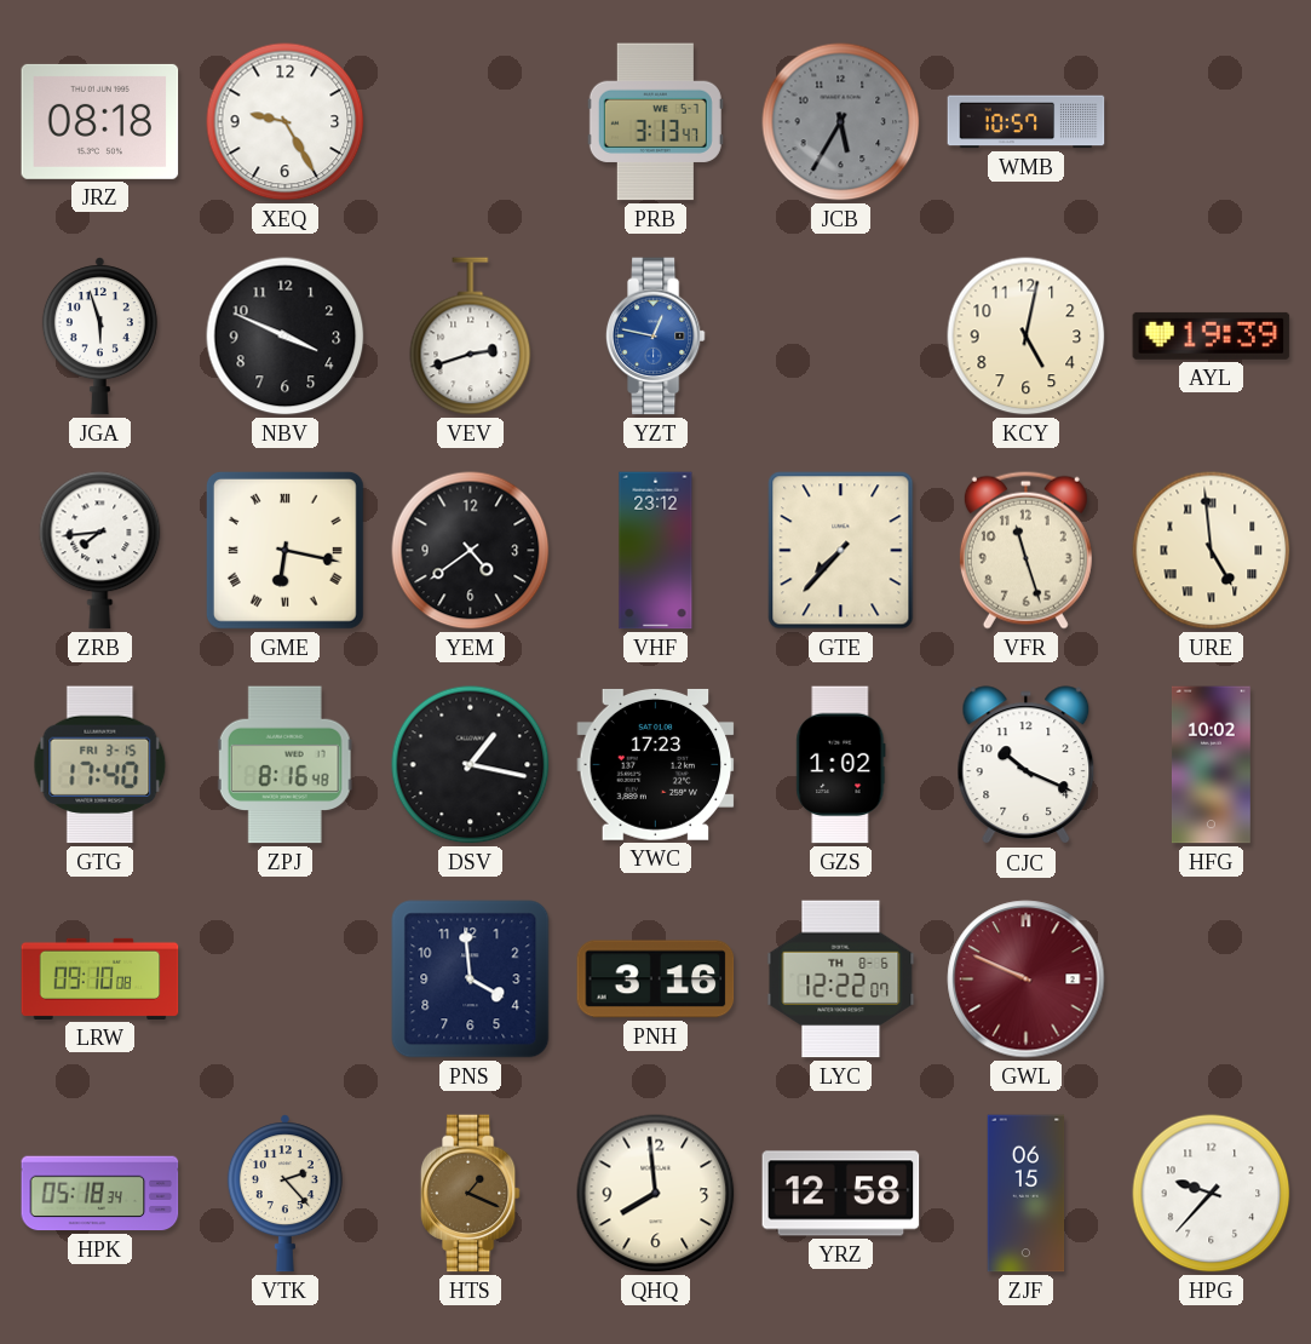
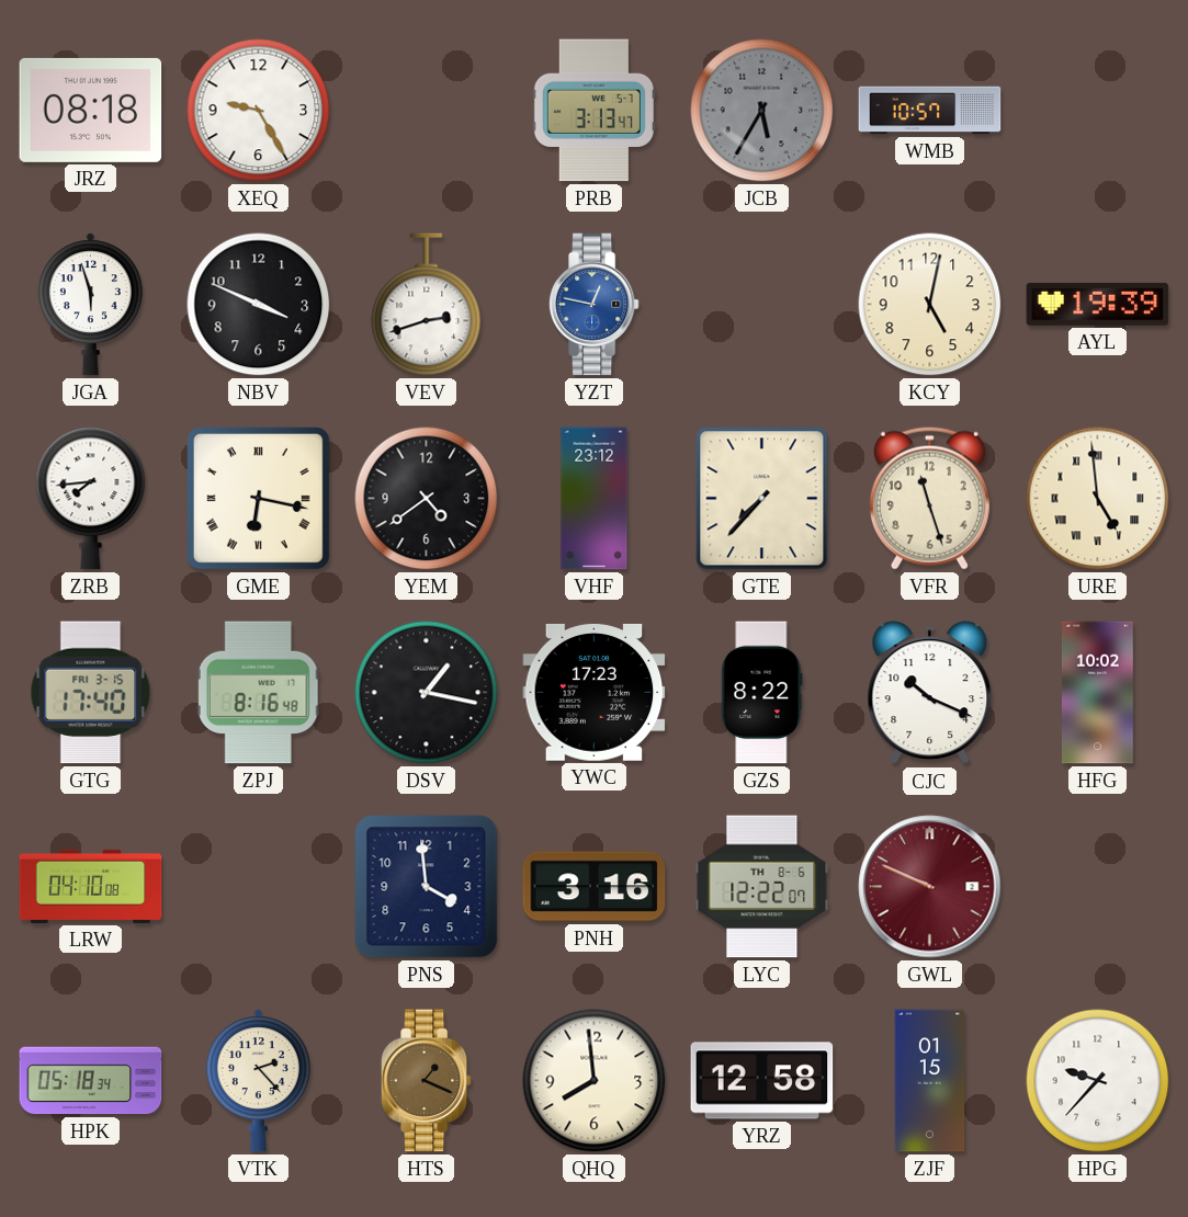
GZS: 1:02 -> 8:22
LRW: 09:10 -> 04:10
ZJF: 06:15 -> 01:15
